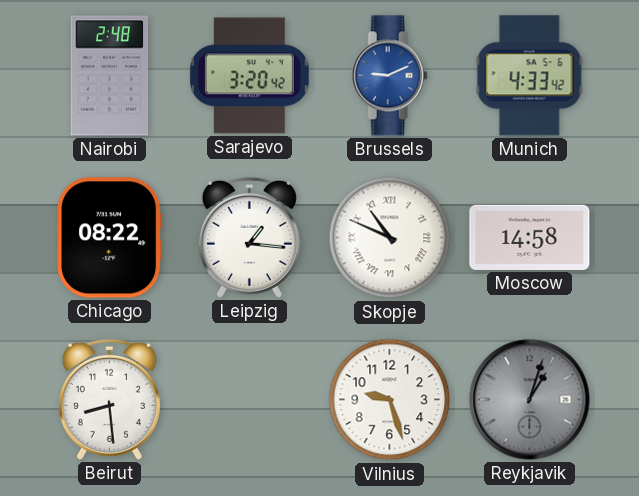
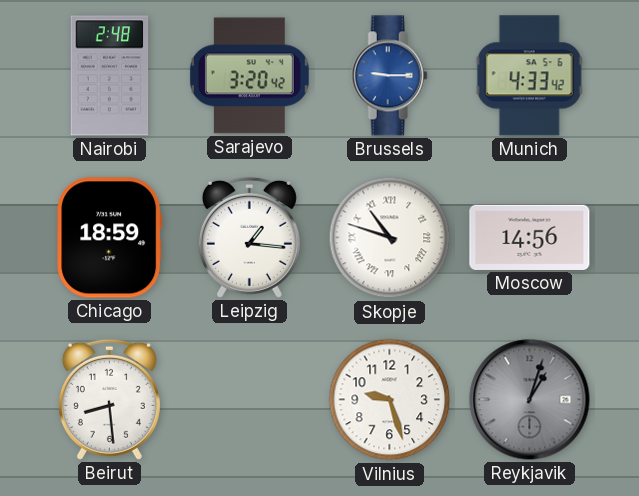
Brussels: 9:11 -> 9:15
Chicago: 08:22 -> 18:59
Skopje: 10:49 -> 10:48
Moscow: 14:58 -> 14:56
